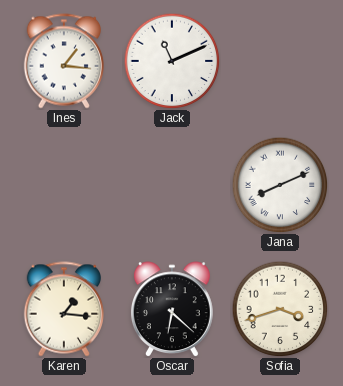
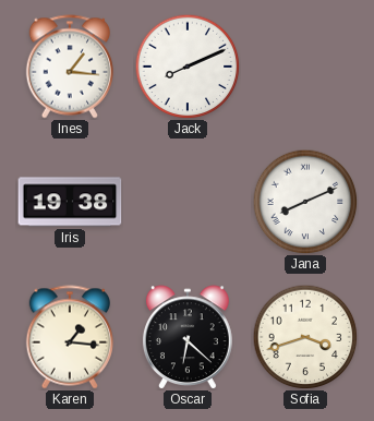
Jack: 11:11 -> 8:11
Iris: none -> 19:38
